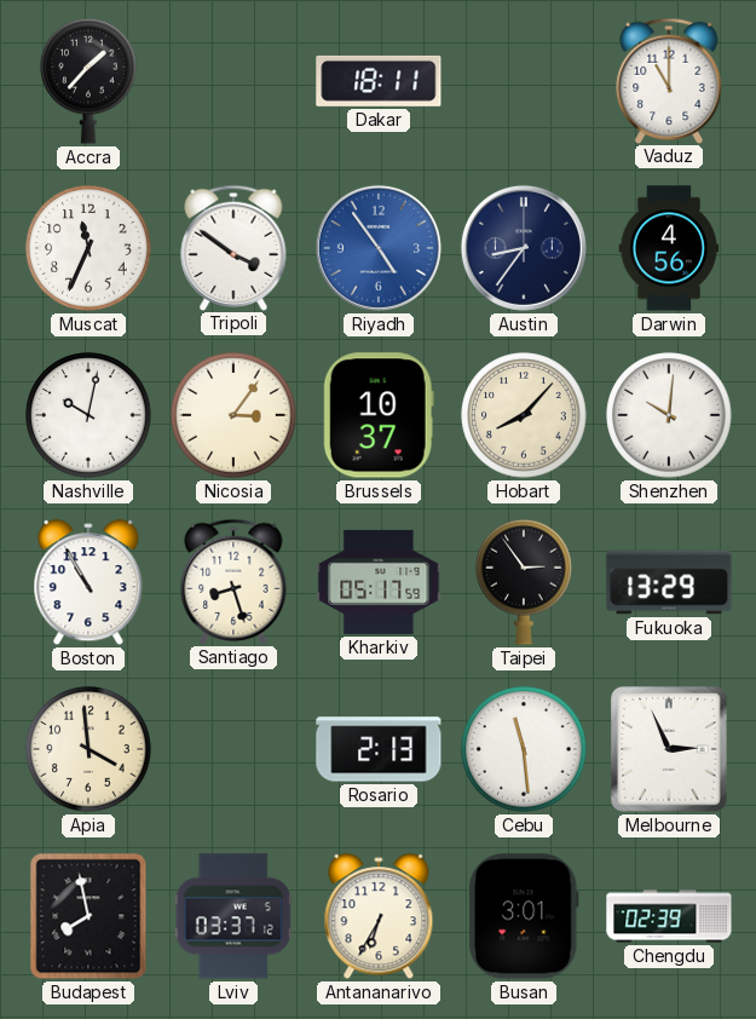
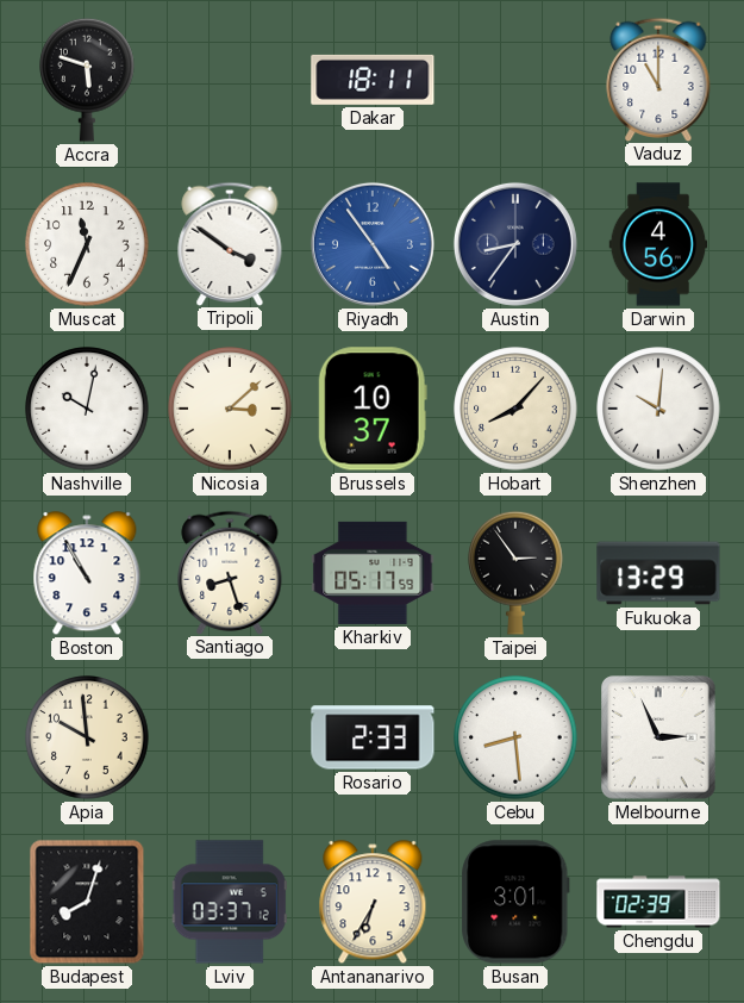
Accra: 1:37 -> 5:48
Nicosia: 3:06 -> 3:08
Apia: 3:59 -> 9:59
Rosario: 2:13 -> 2:33
Cebu: 11:29 -> 8:29
Budapest: 7:58 -> 8:03
